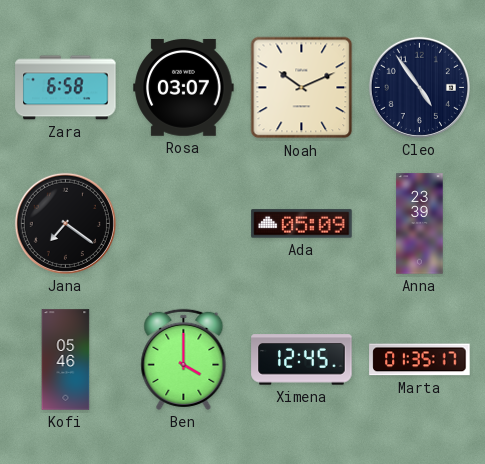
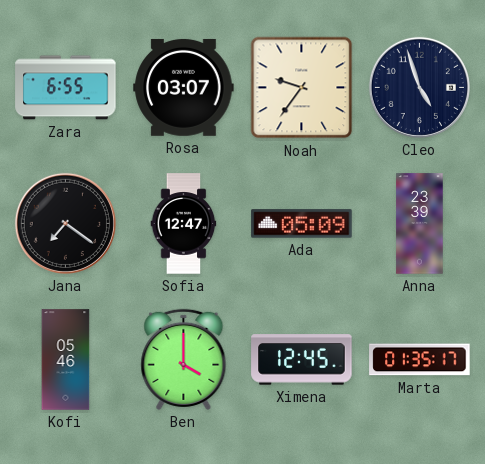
Zara: 6:58 -> 6:55
Noah: 10:11 -> 9:36
Cleo: 4:54 -> 4:57
Sofia: none -> 12:47
